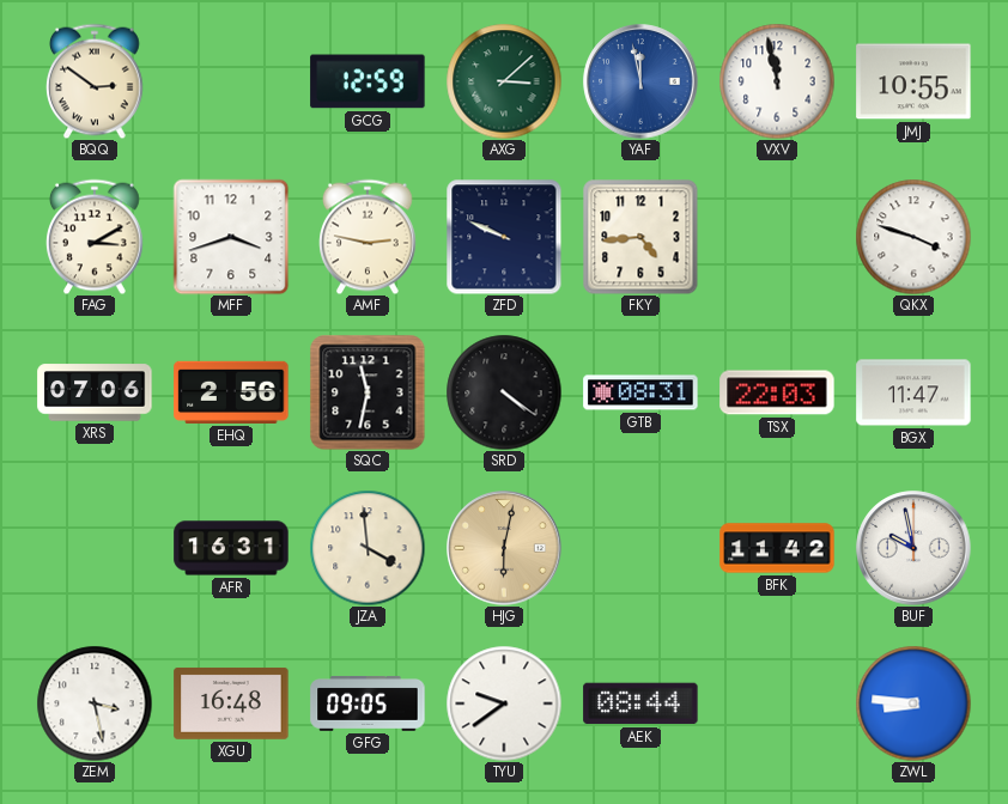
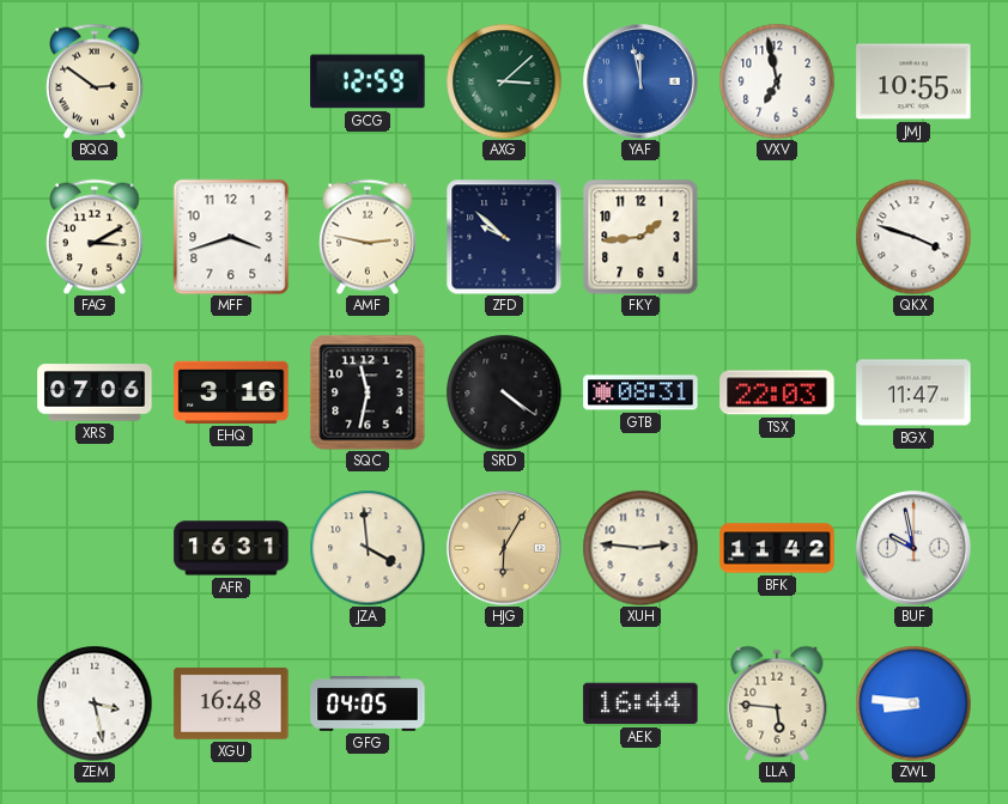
VXV: 11:58 -> 6:58
ZFD: 9:49 -> 9:52
FKY: 4:44 -> 1:44
EHQ: 2:56 -> 3:16
HJG: 6:02 -> 6:05
XUH: none -> 2:46
GFG: 09:05 -> 04:05
TYU: 9:39 -> none
AEK: 08:44 -> 16:44
LLA: none -> 5:46
